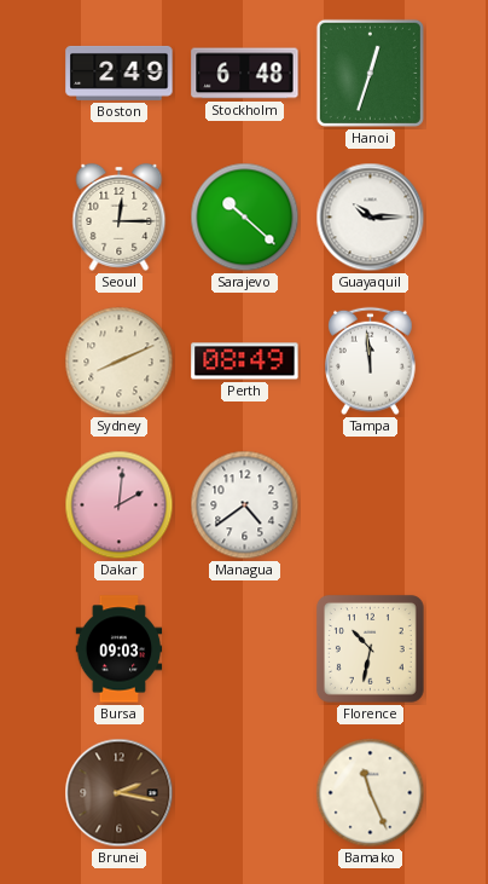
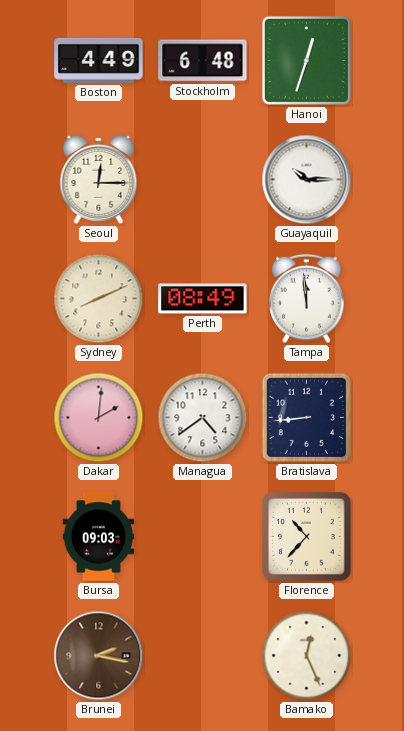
Boston: 2:49 -> 4:49
Sarajevo: 10:22 -> none
Bratislava: none -> 8:44
Florence: 10:32 -> 10:37
Bamako: 11:26 -> 12:26
